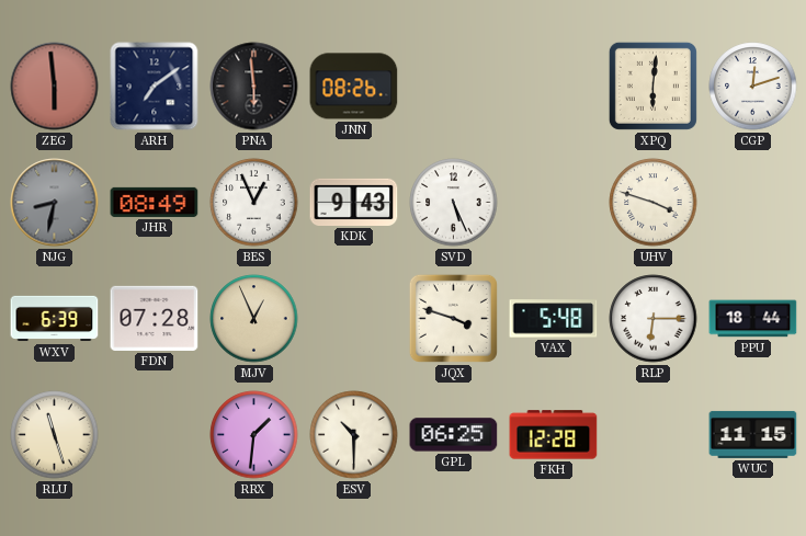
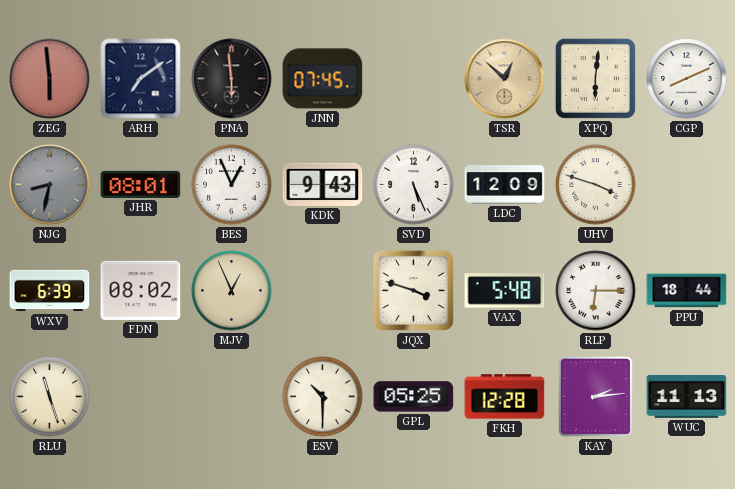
JNN: 08:26 -> 07:45
TSR: none -> 12:52
CGP: 12:12 -> 8:11
JHR: 08:49 -> 08:01
LDC: none -> 12:09
FDN: 07:28 -> 08:02
RRX: 1:31 -> none
GPL: 06:25 -> 05:25
KAY: none -> 2:14
WUC: 11:15 -> 11:13
